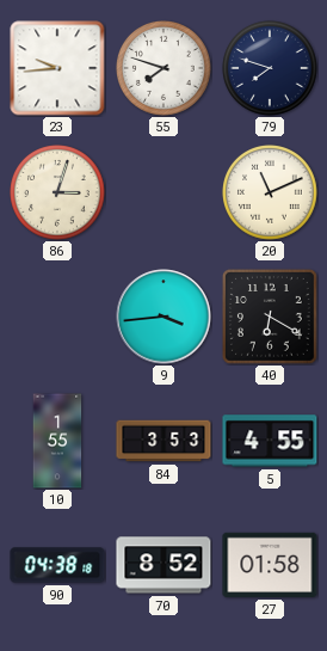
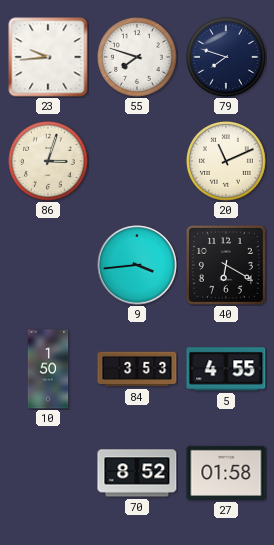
10: 1:55 -> 1:50
90: 04:38 -> none
